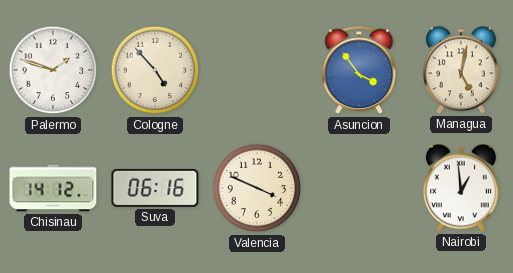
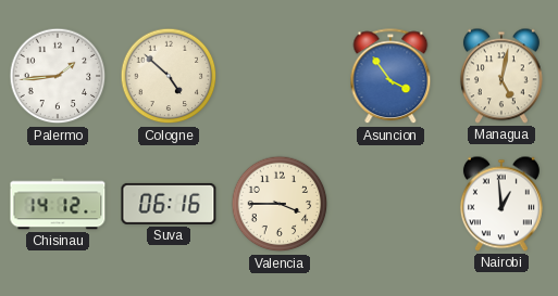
Palermo: 1:48 -> 1:44
Cologne: 4:53 -> 4:52
Valencia: 3:49 -> 3:45
